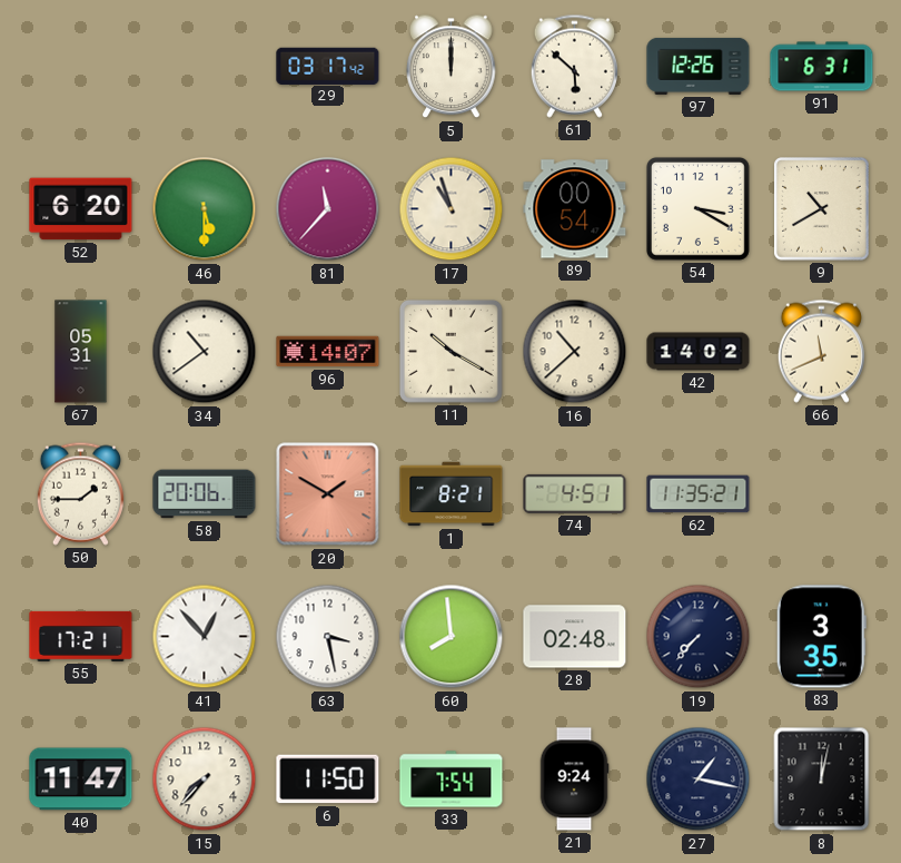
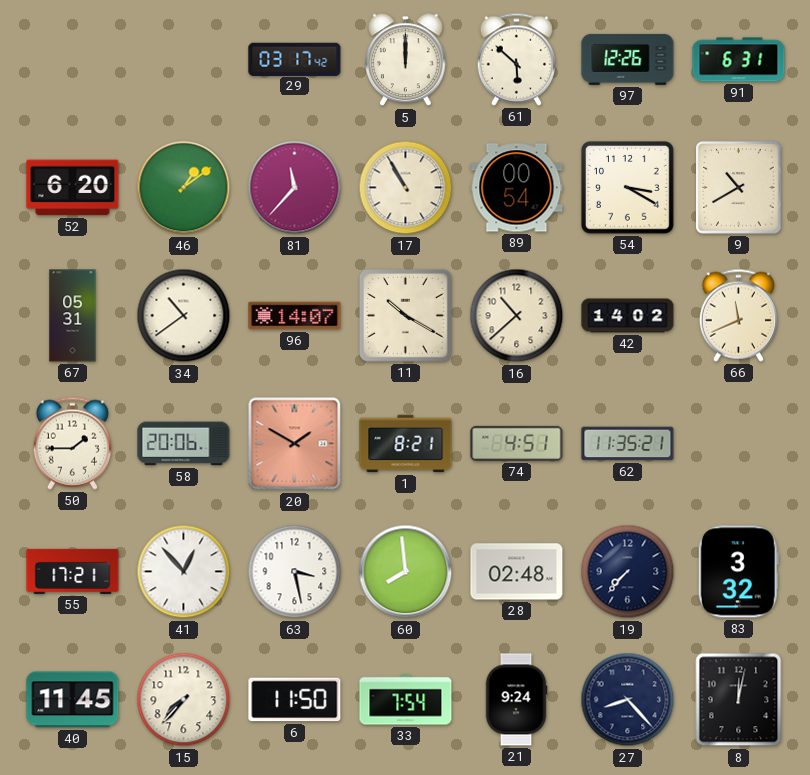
46: 5:30 -> 1:09
17: 10:57 -> 10:55
83: 3:35 -> 3:32
40: 11:47 -> 11:45
27: 1:17 -> 8:23
